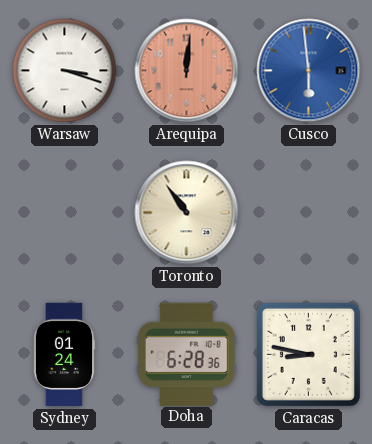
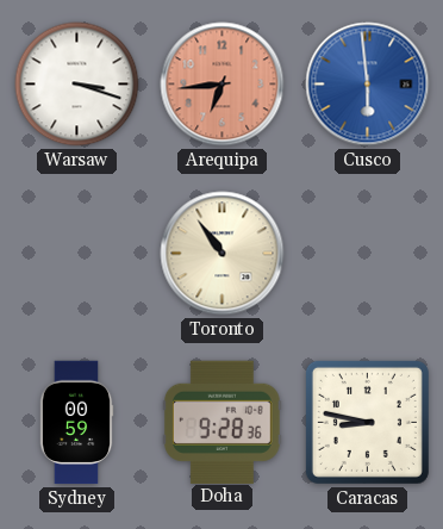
Arequipa: 12:01 -> 6:44
Sydney: 01:24 -> 00:59
Doha: 6:28 -> 9:28
